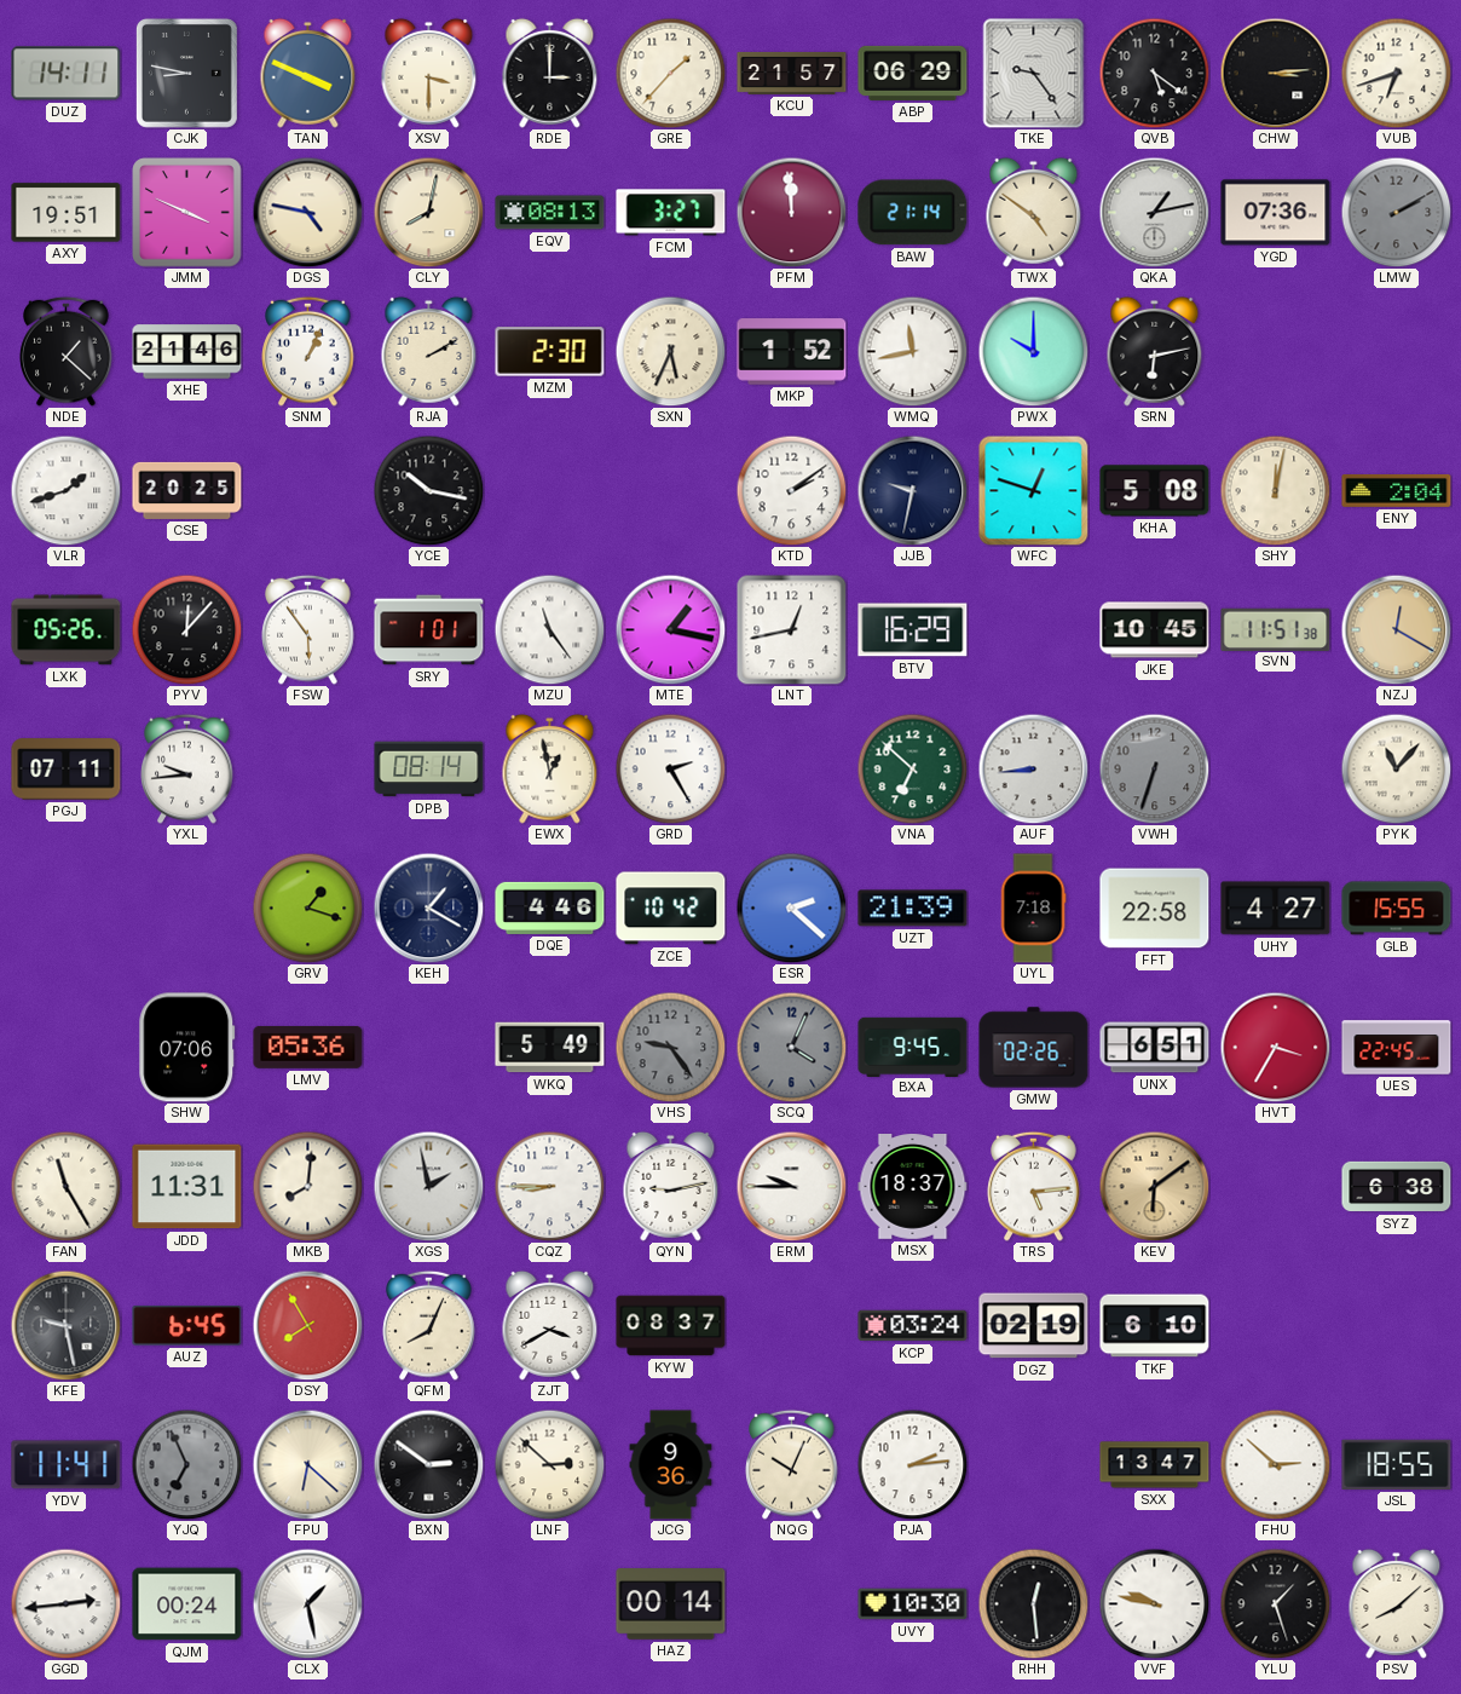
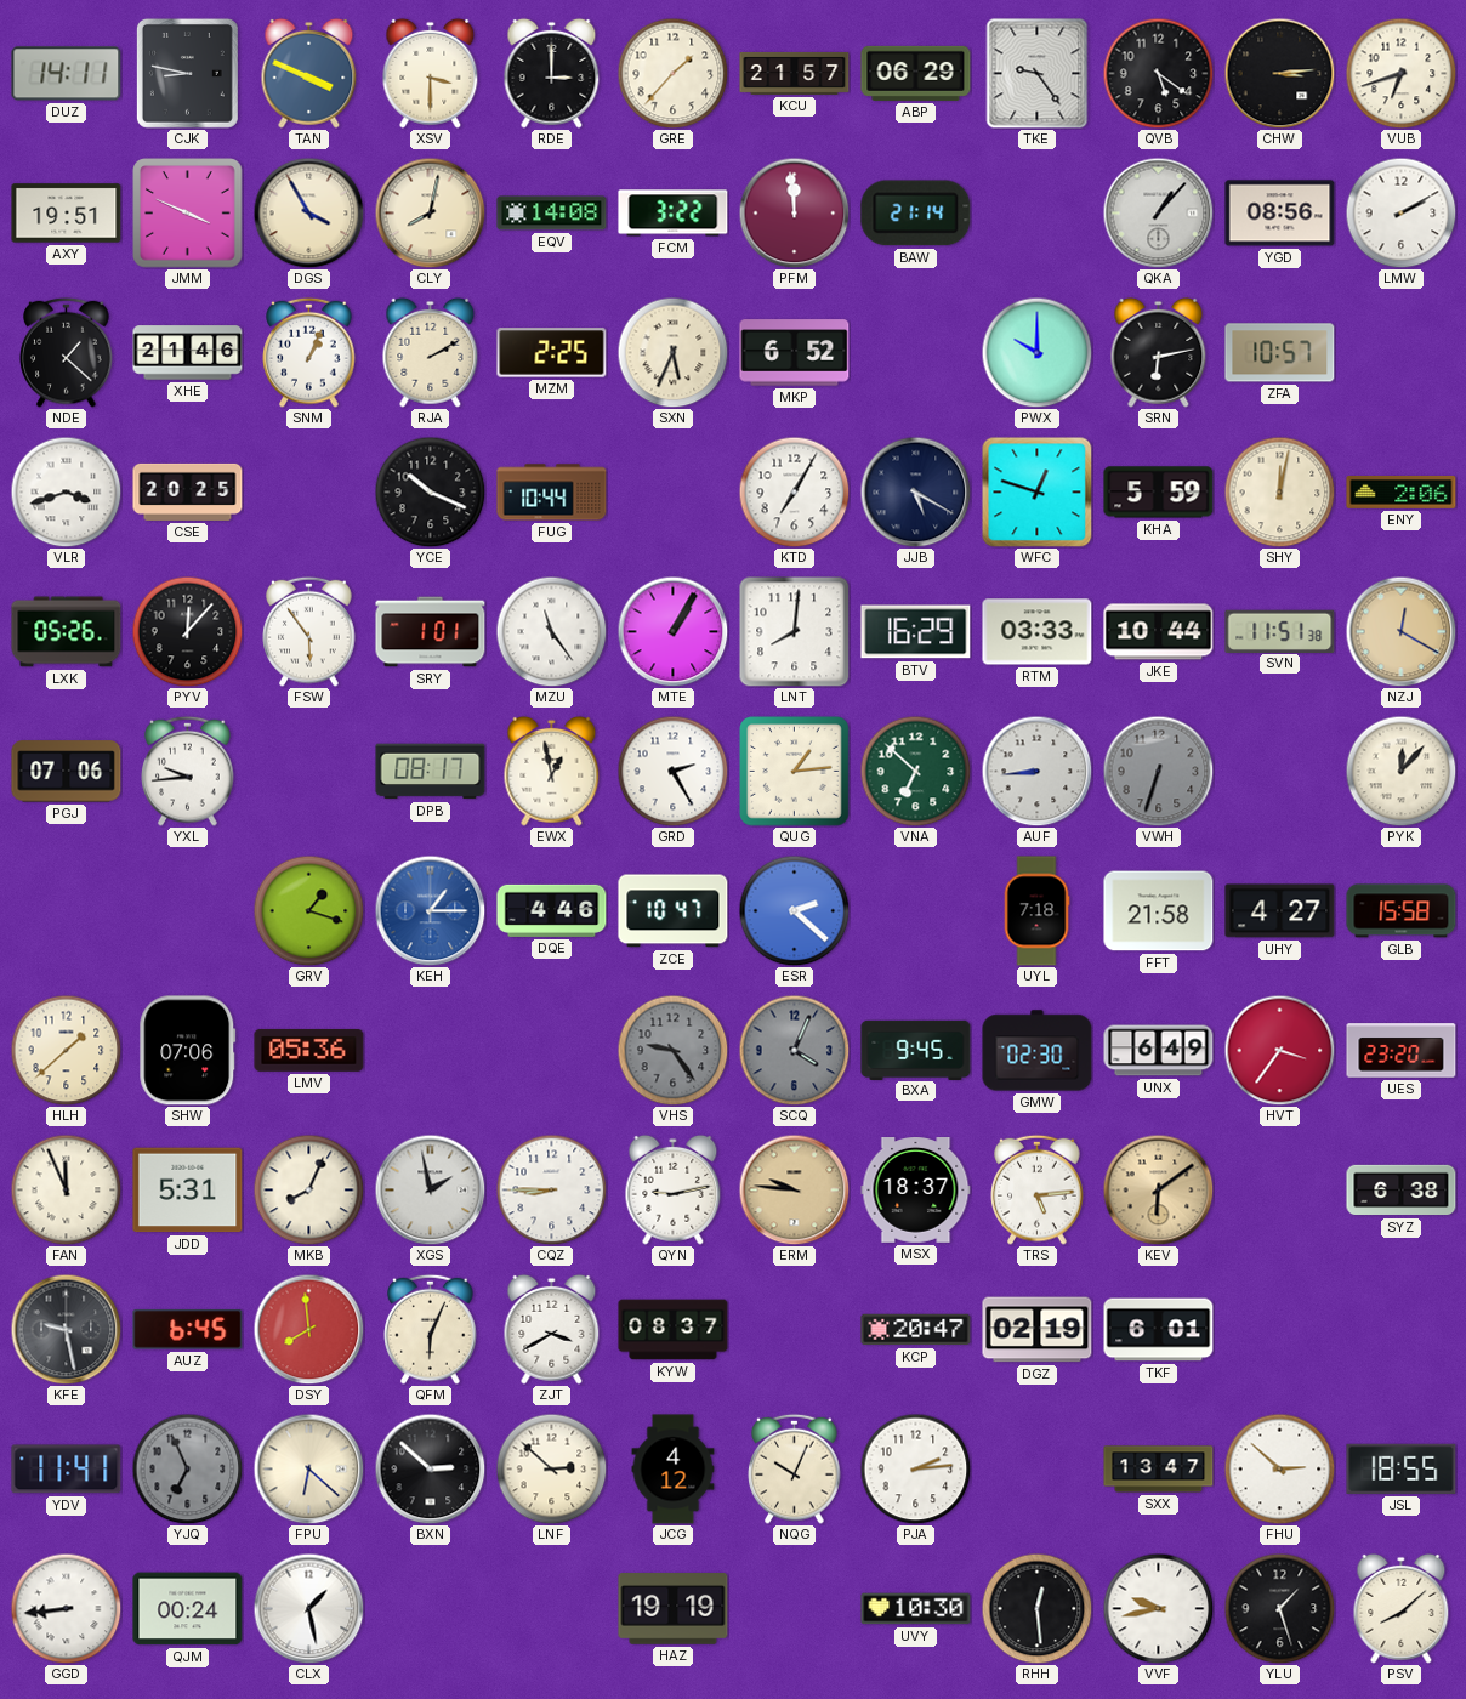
DGS: 4:47 -> 3:55
EQV: 08:13 -> 14:08
FCM: 3:27 -> 3:22
TWX: 4:51 -> none
QKA: 1:13 -> 1:07
YGD: 07:36 -> 08:56
LMW dial: grey -> white
MZM: 2:30 -> 2:25
MKP: 1:52 -> 6:52
WMQ: 11:43 -> none
ZFA: none -> 10:57
VLR: 1:42 -> 3:42
YCE: 10:17 -> 10:19
FUG: none -> 10:44
KTD: 2:09 -> 7:05
JJB: 9:32 -> 5:20
KHA: 5:08 -> 5:59
ENY: 2:04 -> 2:06
MTE: 1:17 -> 1:05
LNT: 12:43 -> 8:01
RTM: none -> 03:33
JKE: 10:45 -> 10:44
PGJ: 07:11 -> 07:06
DPB: 08:14 -> 08:17
QUG: none -> 1:14
PYK: 11:07 -> 12:07
KEH: 1:20 -> 1:15
KEH dial: navy -> blue
ZCE: 10:42 -> 10:47
UZT: 21:39 -> none
FFT: 22:58 -> 21:58
GLB: 15:55 -> 15:58
HLH: none -> 1:38
WKQ: 5:49 -> none
GMW: 02:26 -> 02:30
UNX: 6:51 -> 6:49
HVT: 3:35 -> 3:36
UES: 22:45 -> 23:20
FAN: 11:25 -> 11:56
JDD: 11:31 -> 5:31
MKB: 8:01 -> 8:04
ERM: 9:45 -> 9:46
ERM dial: white -> champagne
DSY: 7:55 -> 7:59
QFM: 8:04 -> 6:04
KCP: 03:24 -> 20:47
TKF: 6:10 -> 6:01
BXN: 2:51 -> 2:52
JCG: 9:36 -> 4:12
GGD: 2:44 -> 8:44
HAZ: 00:14 -> 19:19
VVF: 9:47 -> 9:43
